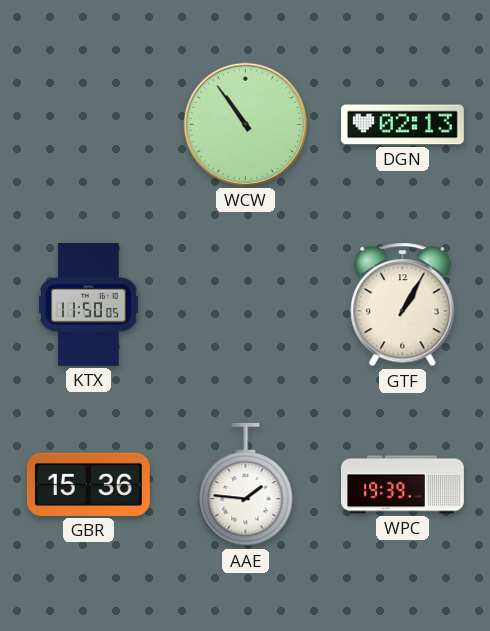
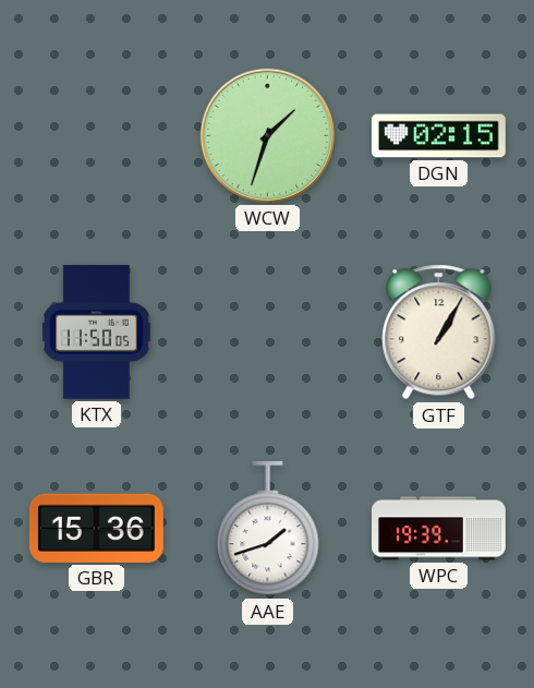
WCW: 10:54 -> 1:33
DGN: 02:13 -> 02:15
AAE: 1:46 -> 1:42
